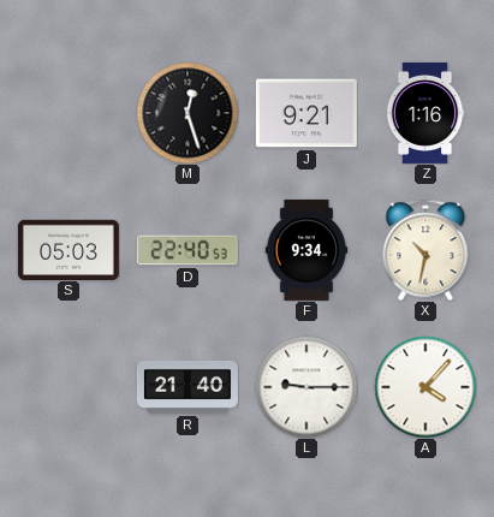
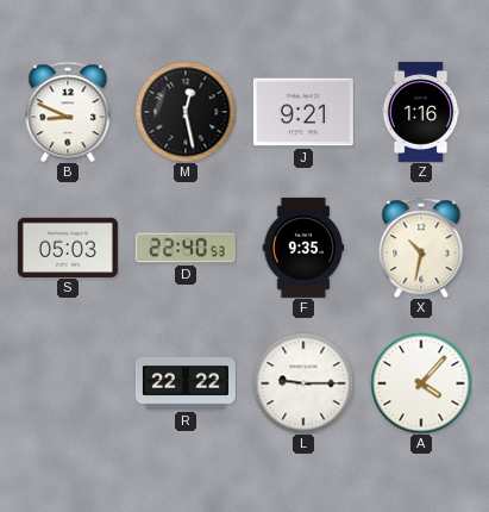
B: none -> 8:49
M: 12:27 -> 12:28
F: 9:34 -> 9:35
R: 21:40 -> 22:22
